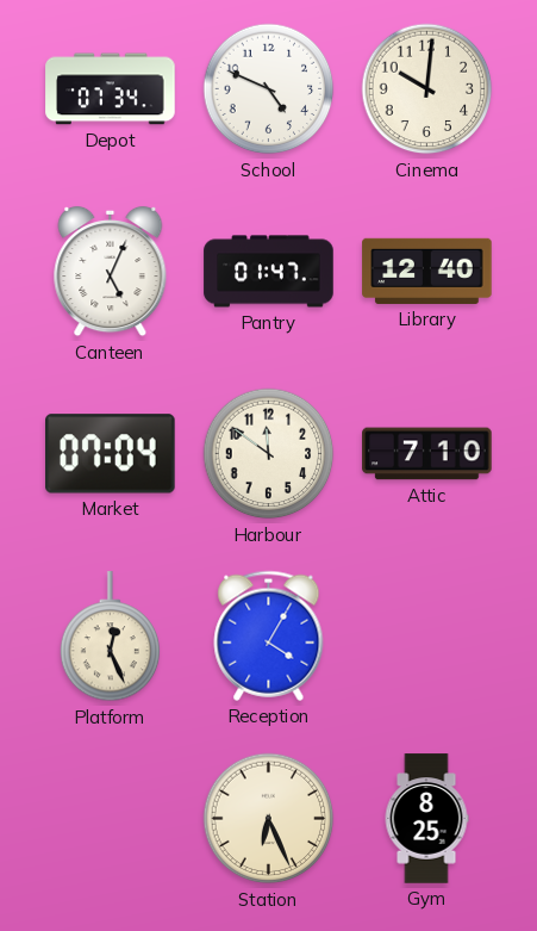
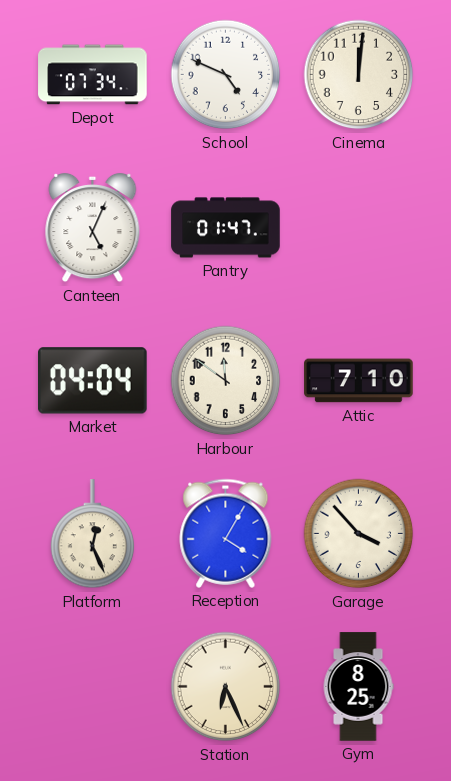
Cinema: 10:01 -> 12:01
Library: 12:40 -> none
Market: 07:04 -> 04:04
Garage: none -> 3:53
